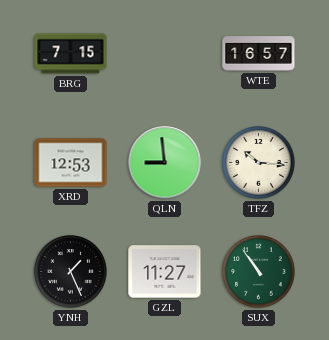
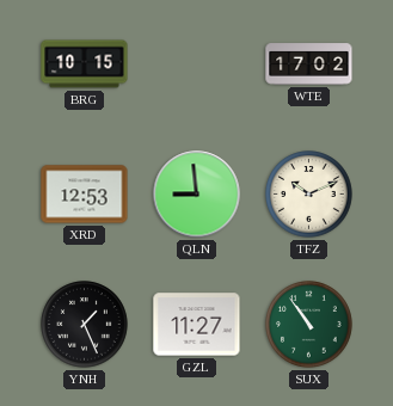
BRG: 7:15 -> 10:15
WTE: 16:57 -> 17:02
TFZ: 10:16 -> 10:11
